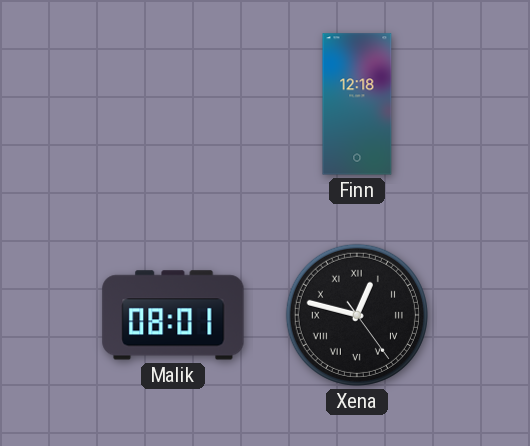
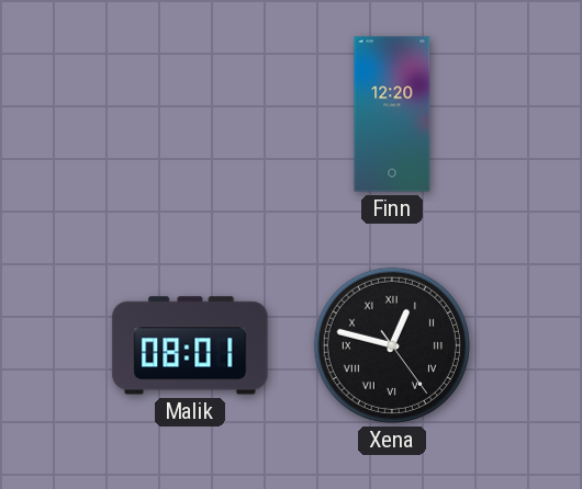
Finn: 12:18 -> 12:20
